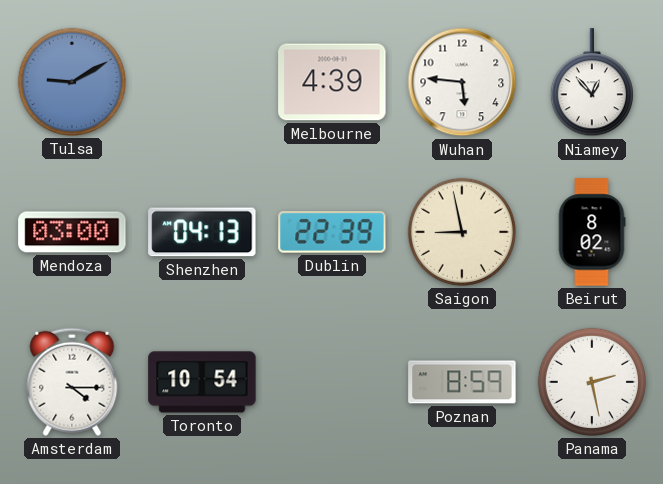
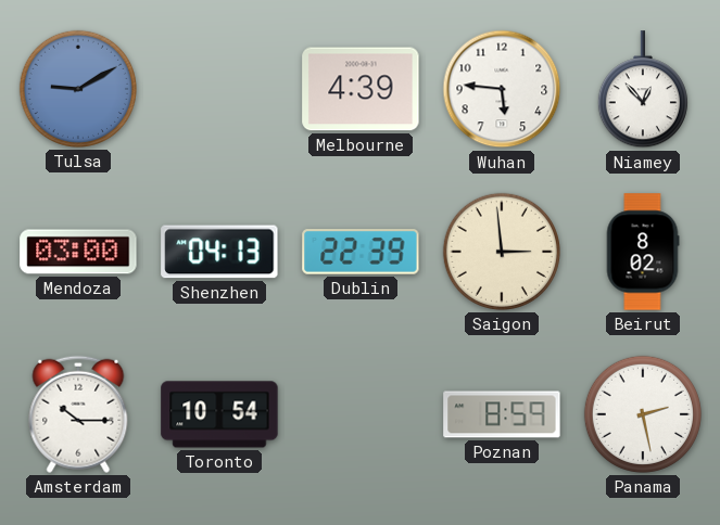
Saigon: 8:58 -> 2:59
Amsterdam: 4:15 -> 10:15
